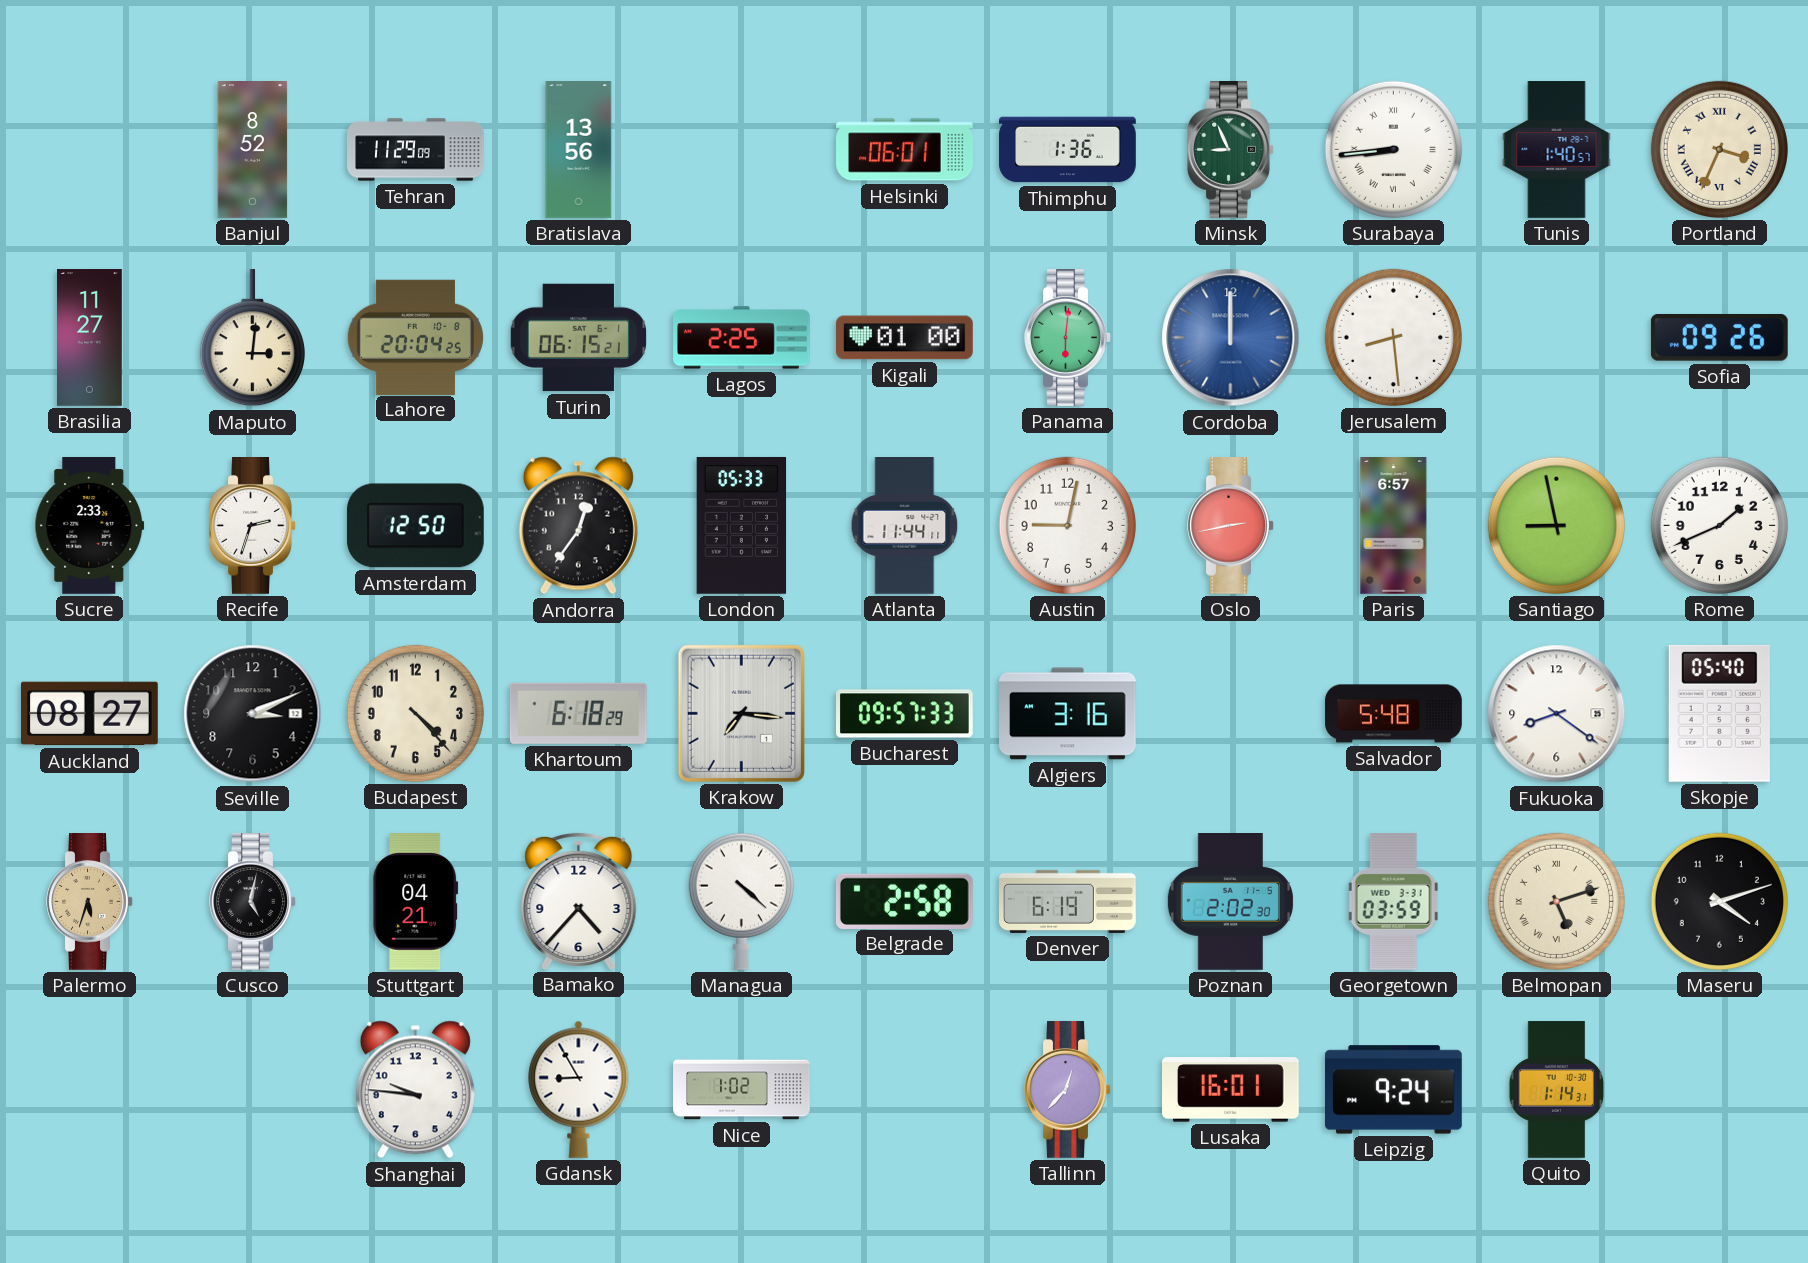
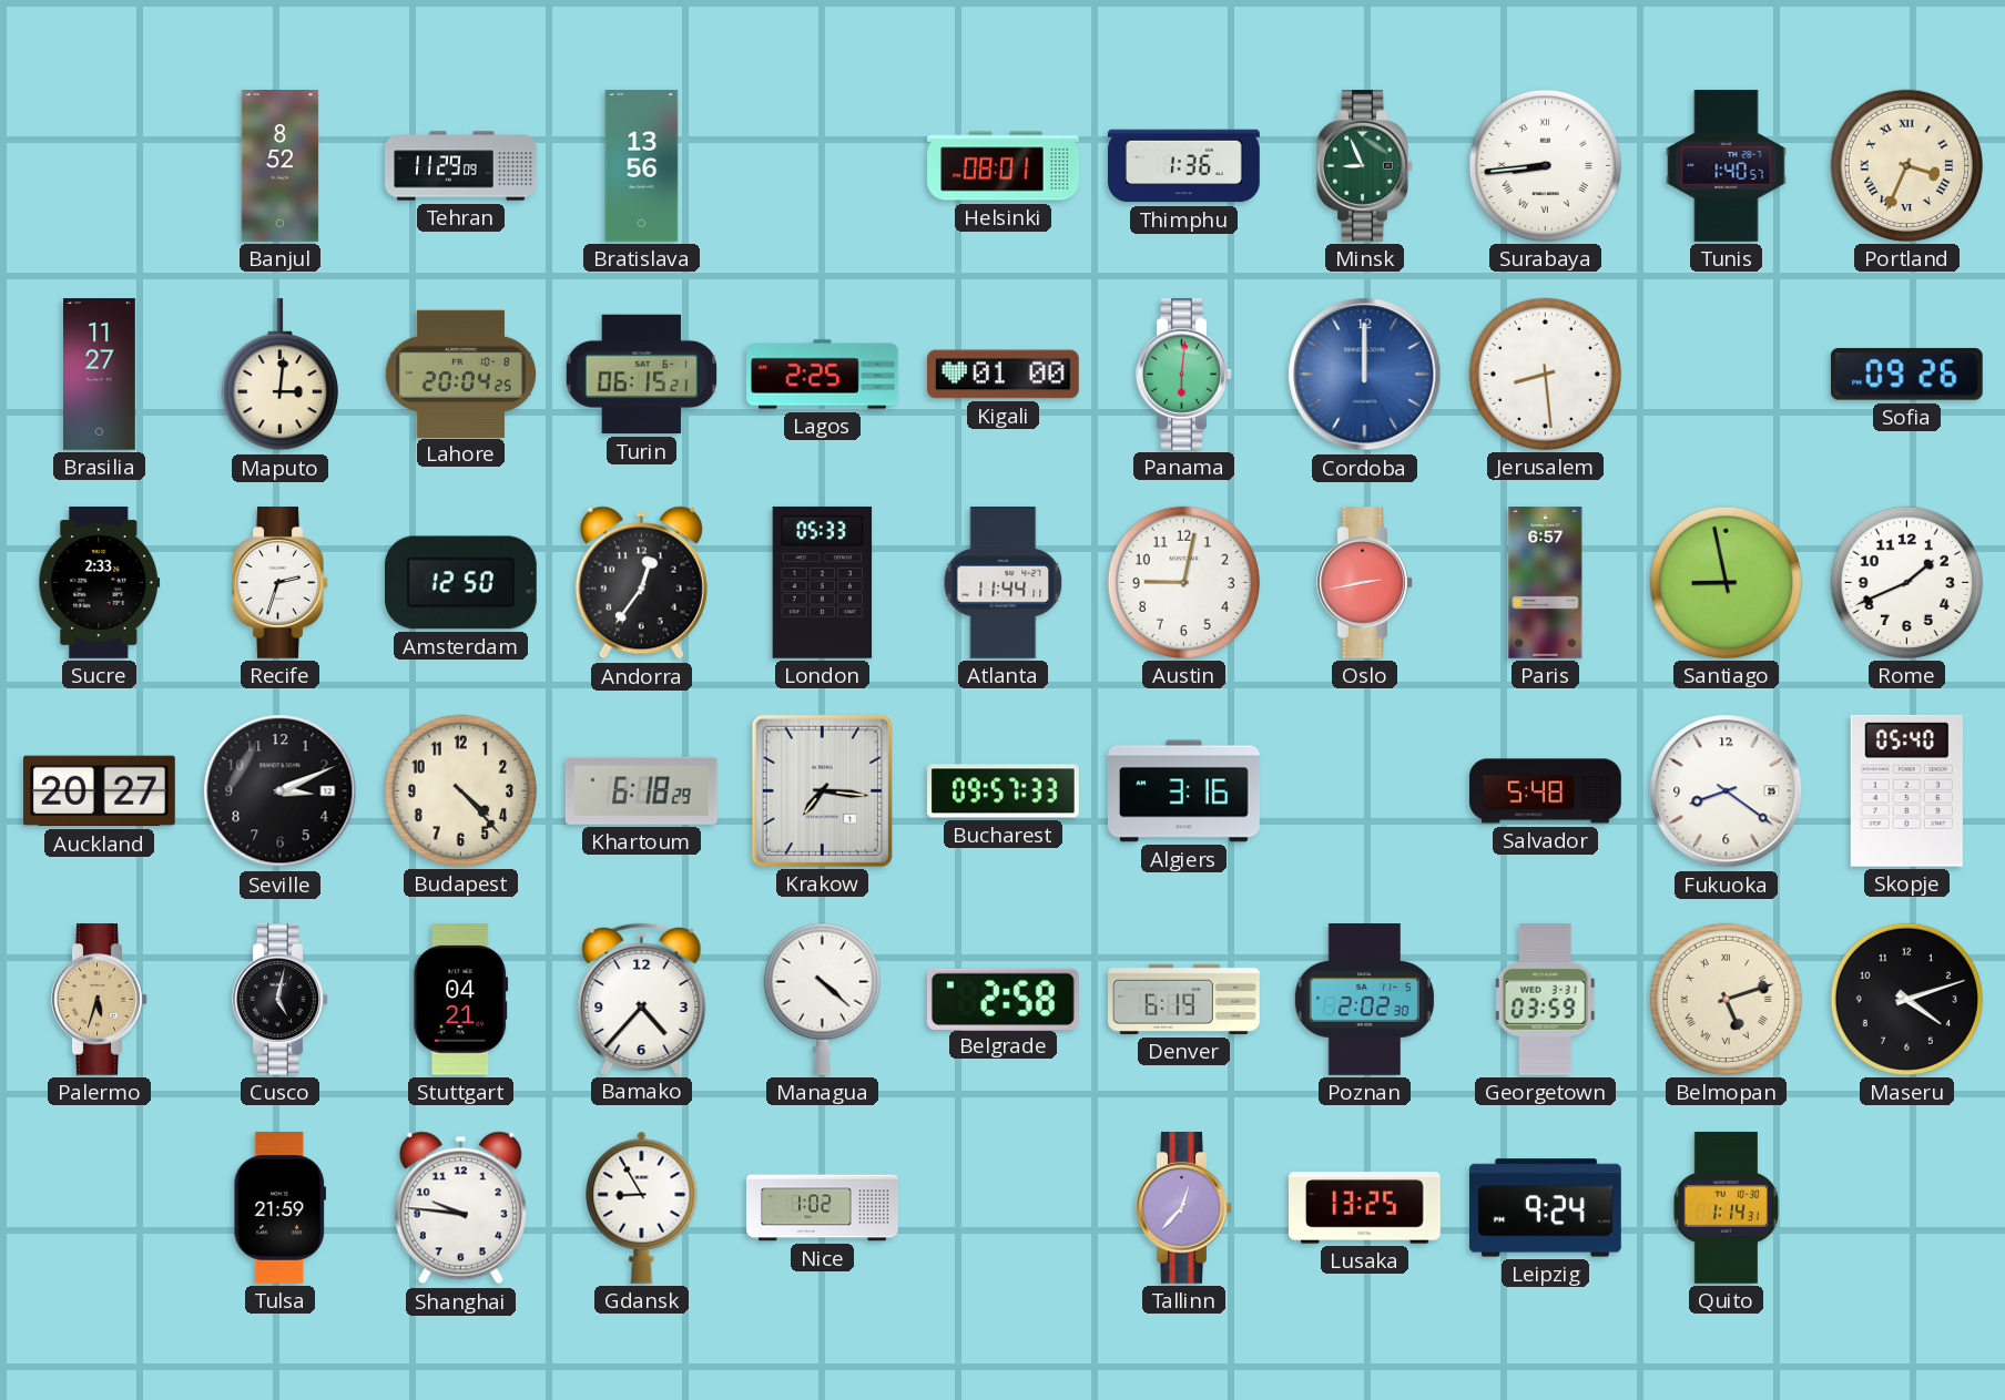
Helsinki: 06:01 -> 08:01
Auckland: 08:27 -> 20:27
Tulsa: none -> 21:59
Lusaka: 16:01 -> 13:25
